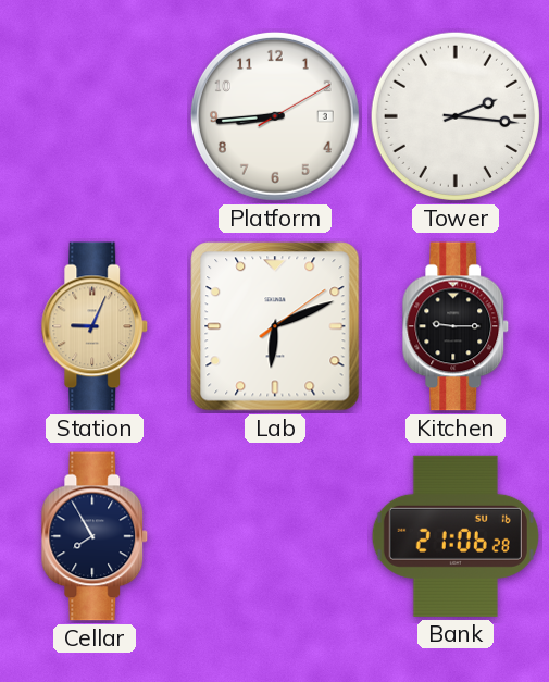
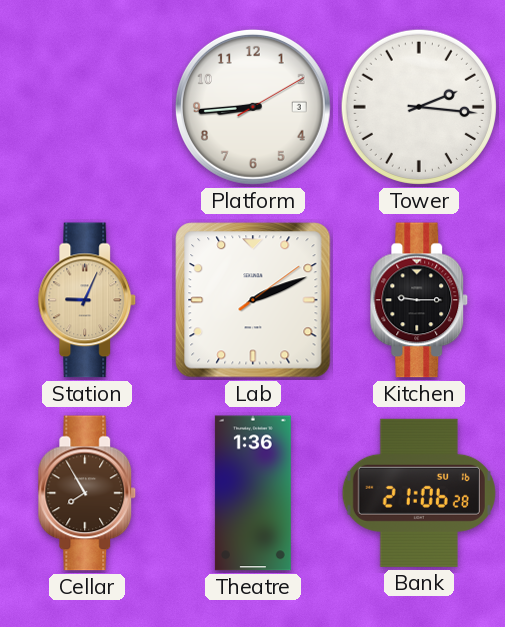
Lab: 6:11 -> 2:11
Cellar dial: navy -> brown
Theatre: none -> 1:36
